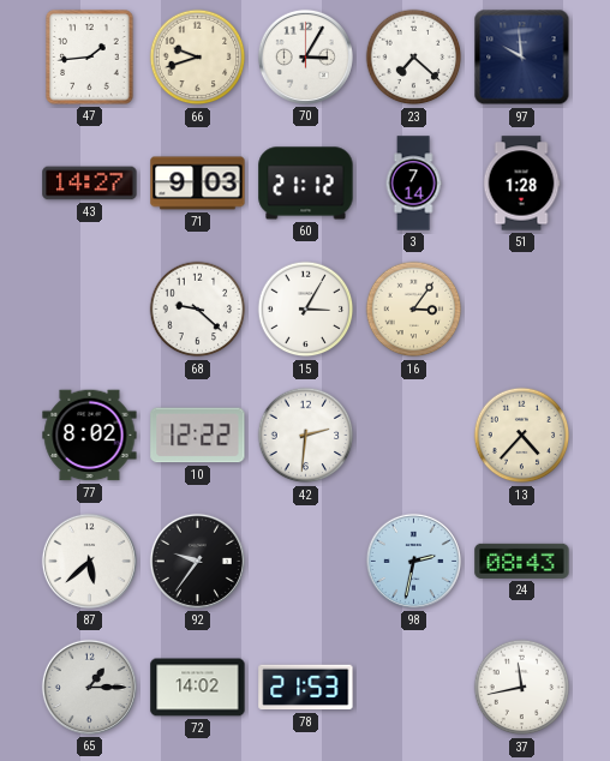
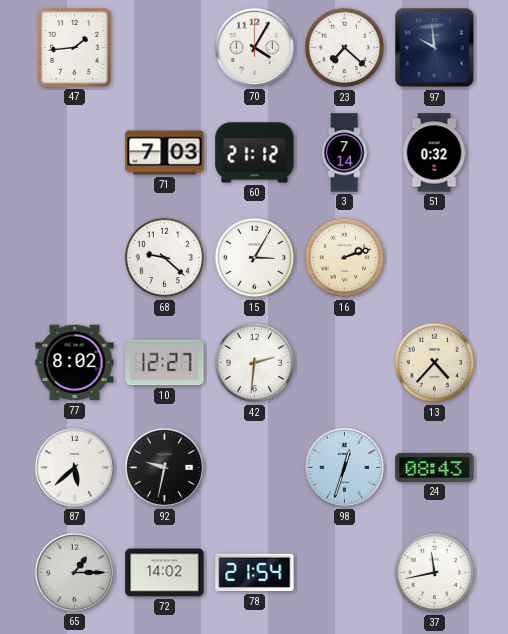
66: 9:42 -> none
70: 3:05 -> 4:05
43: 14:27 -> none
71: 9:03 -> 7:03
51: 1:28 -> 0:32
16: 3:06 -> 2:12
10: 12:22 -> 12:27
92: 9:36 -> 9:32
98: 2:32 -> 12:33
78: 21:53 -> 21:54
